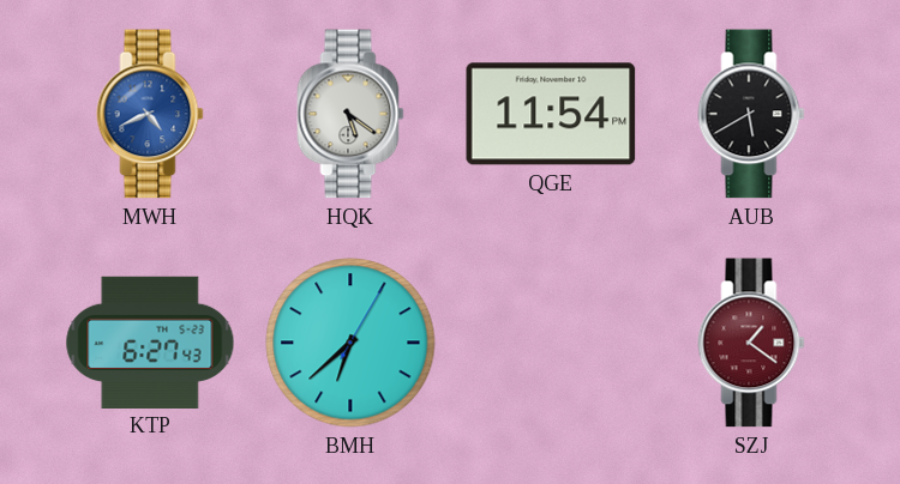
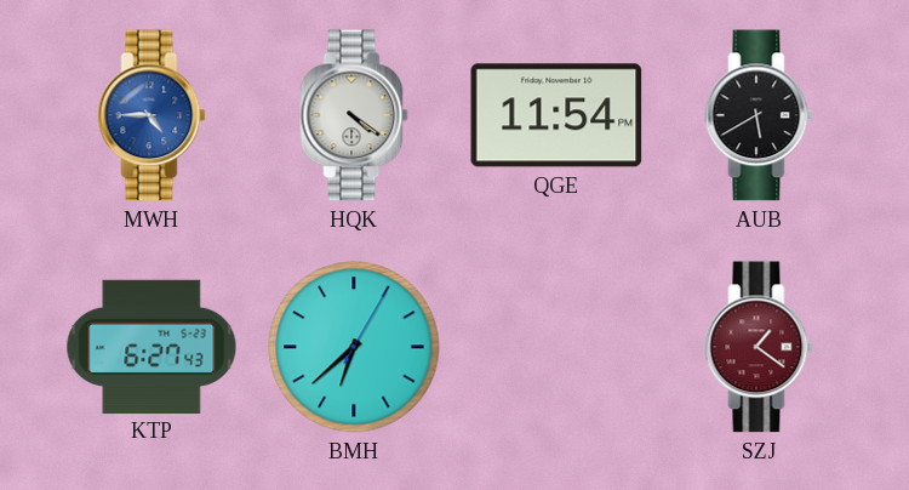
MWH: 4:41 -> 4:45
HQK: 5:21 -> 4:21
